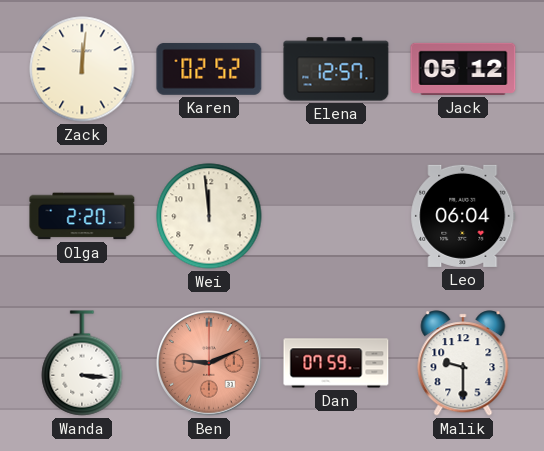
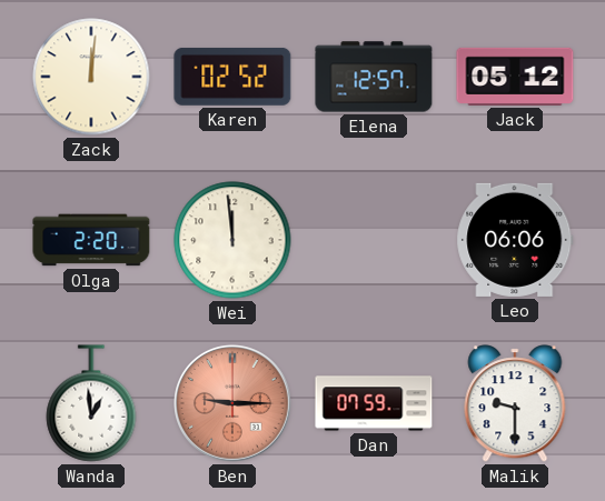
Leo: 06:04 -> 06:06
Wanda: 3:16 -> 12:59
Ben: 9:11 -> 9:15
